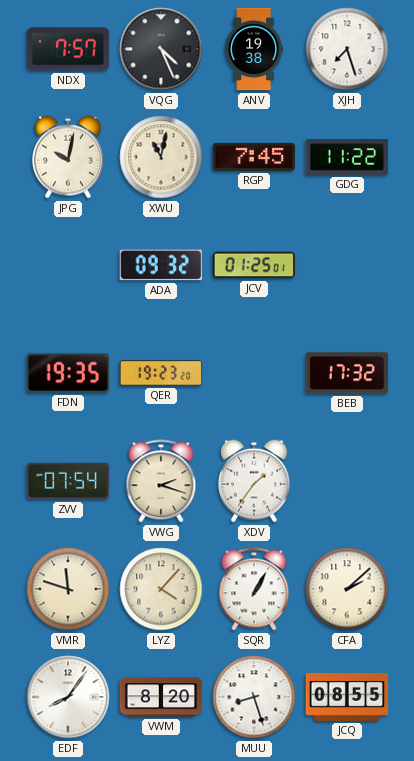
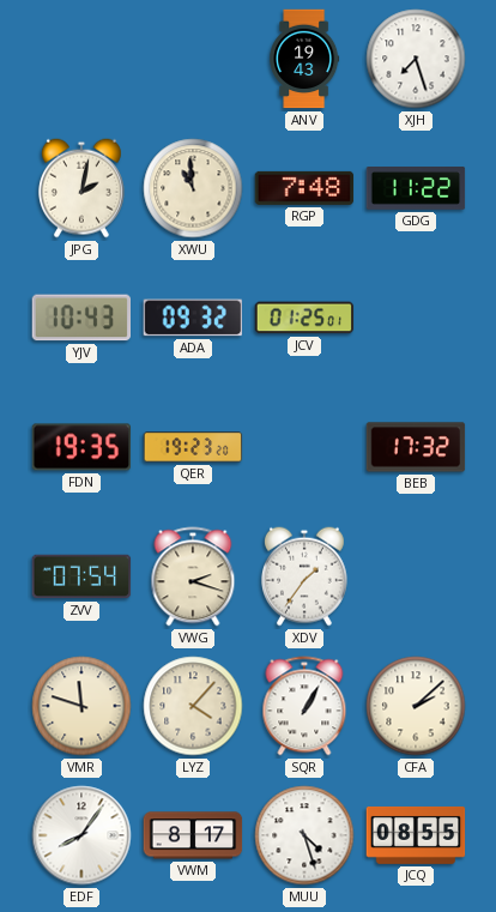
NDX: 7:57 -> none
VQG: 4:26 -> none
ANV: 19:38 -> 19:43
JPG: 10:02 -> 2:02
XWU: 11:02 -> 10:59
RGP: 7:45 -> 7:48
YJV: none -> 10:43
VWM: 8:20 -> 8:17
MUU: 8:27 -> 4:27
